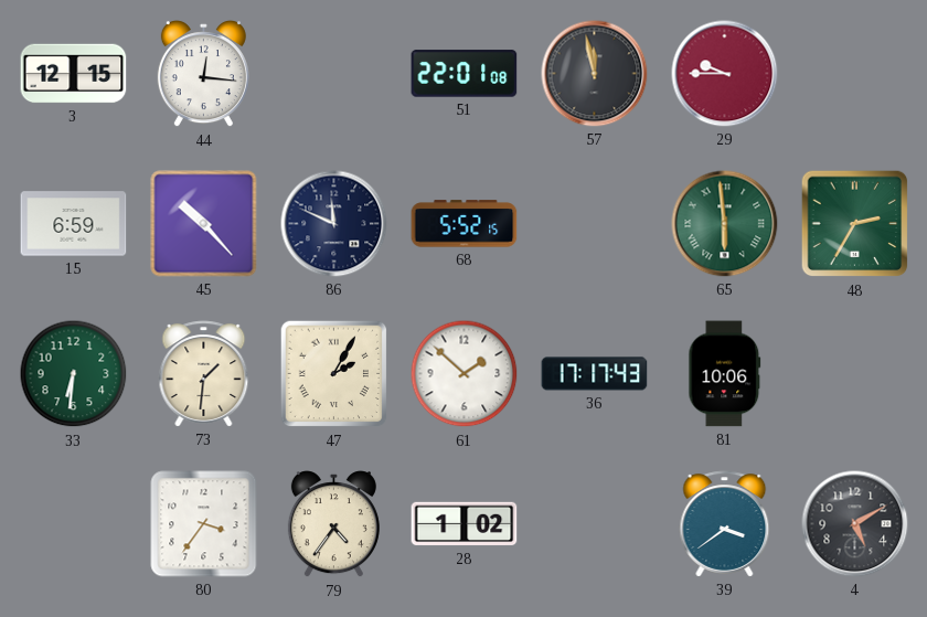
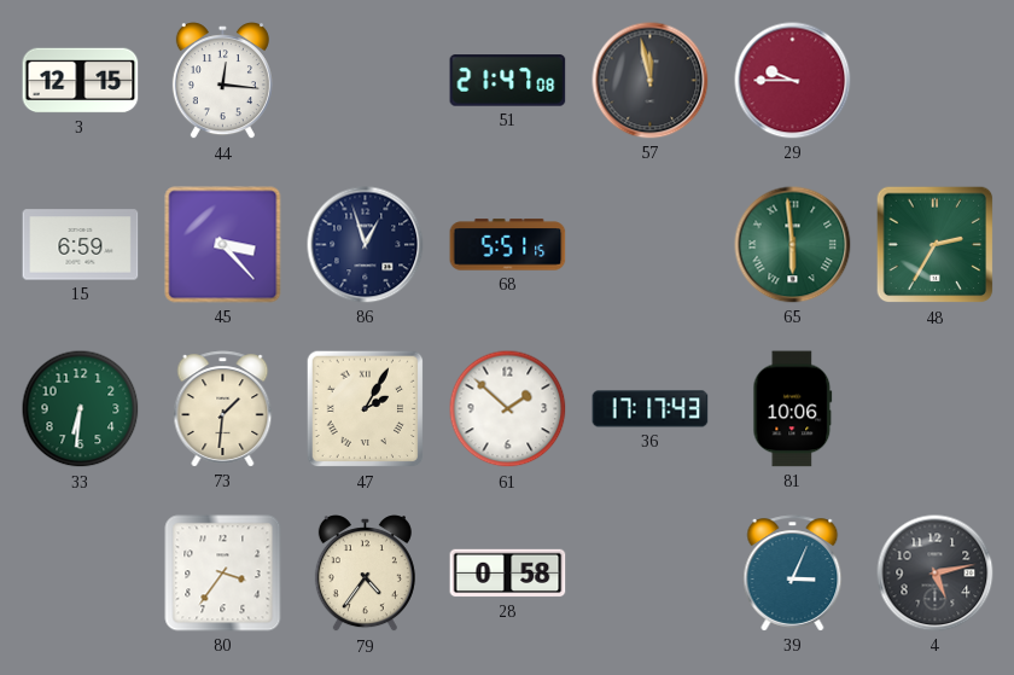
51: 22:01 -> 21:47
45: 10:23 -> 3:23
86: 11:49 -> 12:57
68: 5:52 -> 5:51
28: 1:02 -> 0:58
39: 3:39 -> 3:04
4: 5:10 -> 5:13
